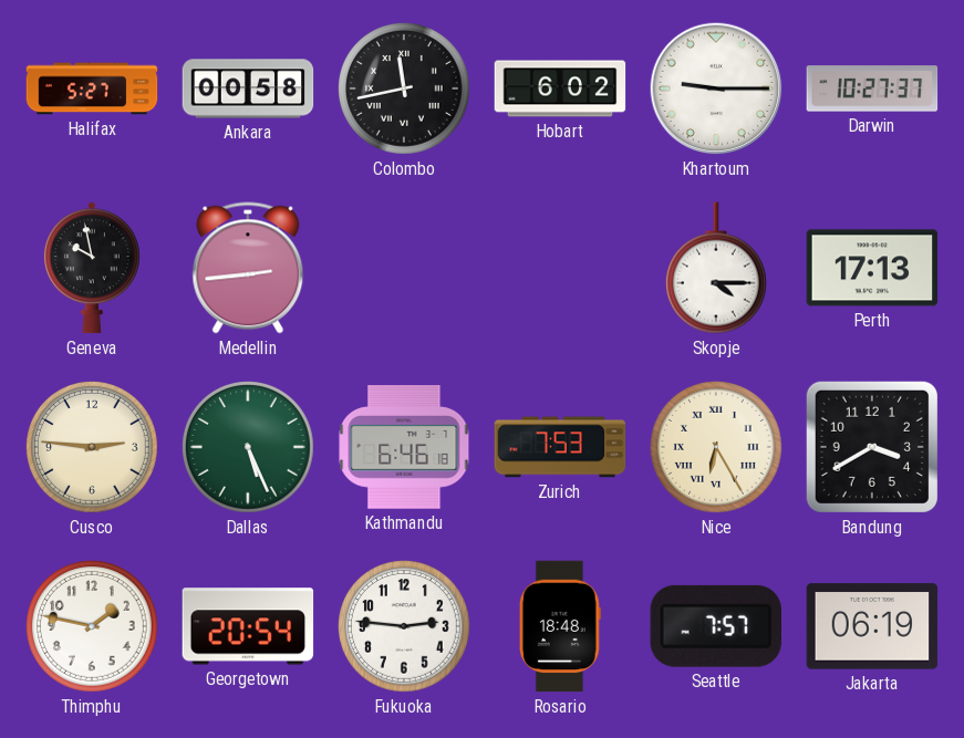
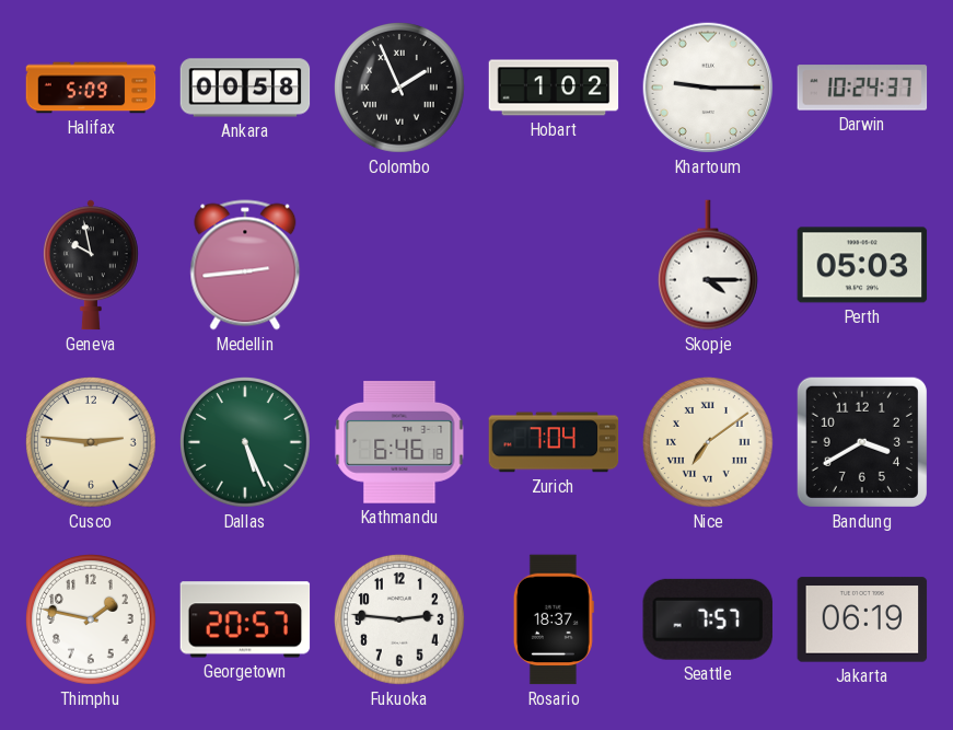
Halifax: 5:27 -> 5:09
Colombo: 11:43 -> 1:56
Hobart: 6:02 -> 1:02
Darwin: 10:27 -> 10:24
Perth: 17:13 -> 05:03
Zurich: 7:53 -> 7:04
Nice: 6:25 -> 7:09
Georgetown: 20:54 -> 20:57
Rosario: 18:48 -> 18:37
